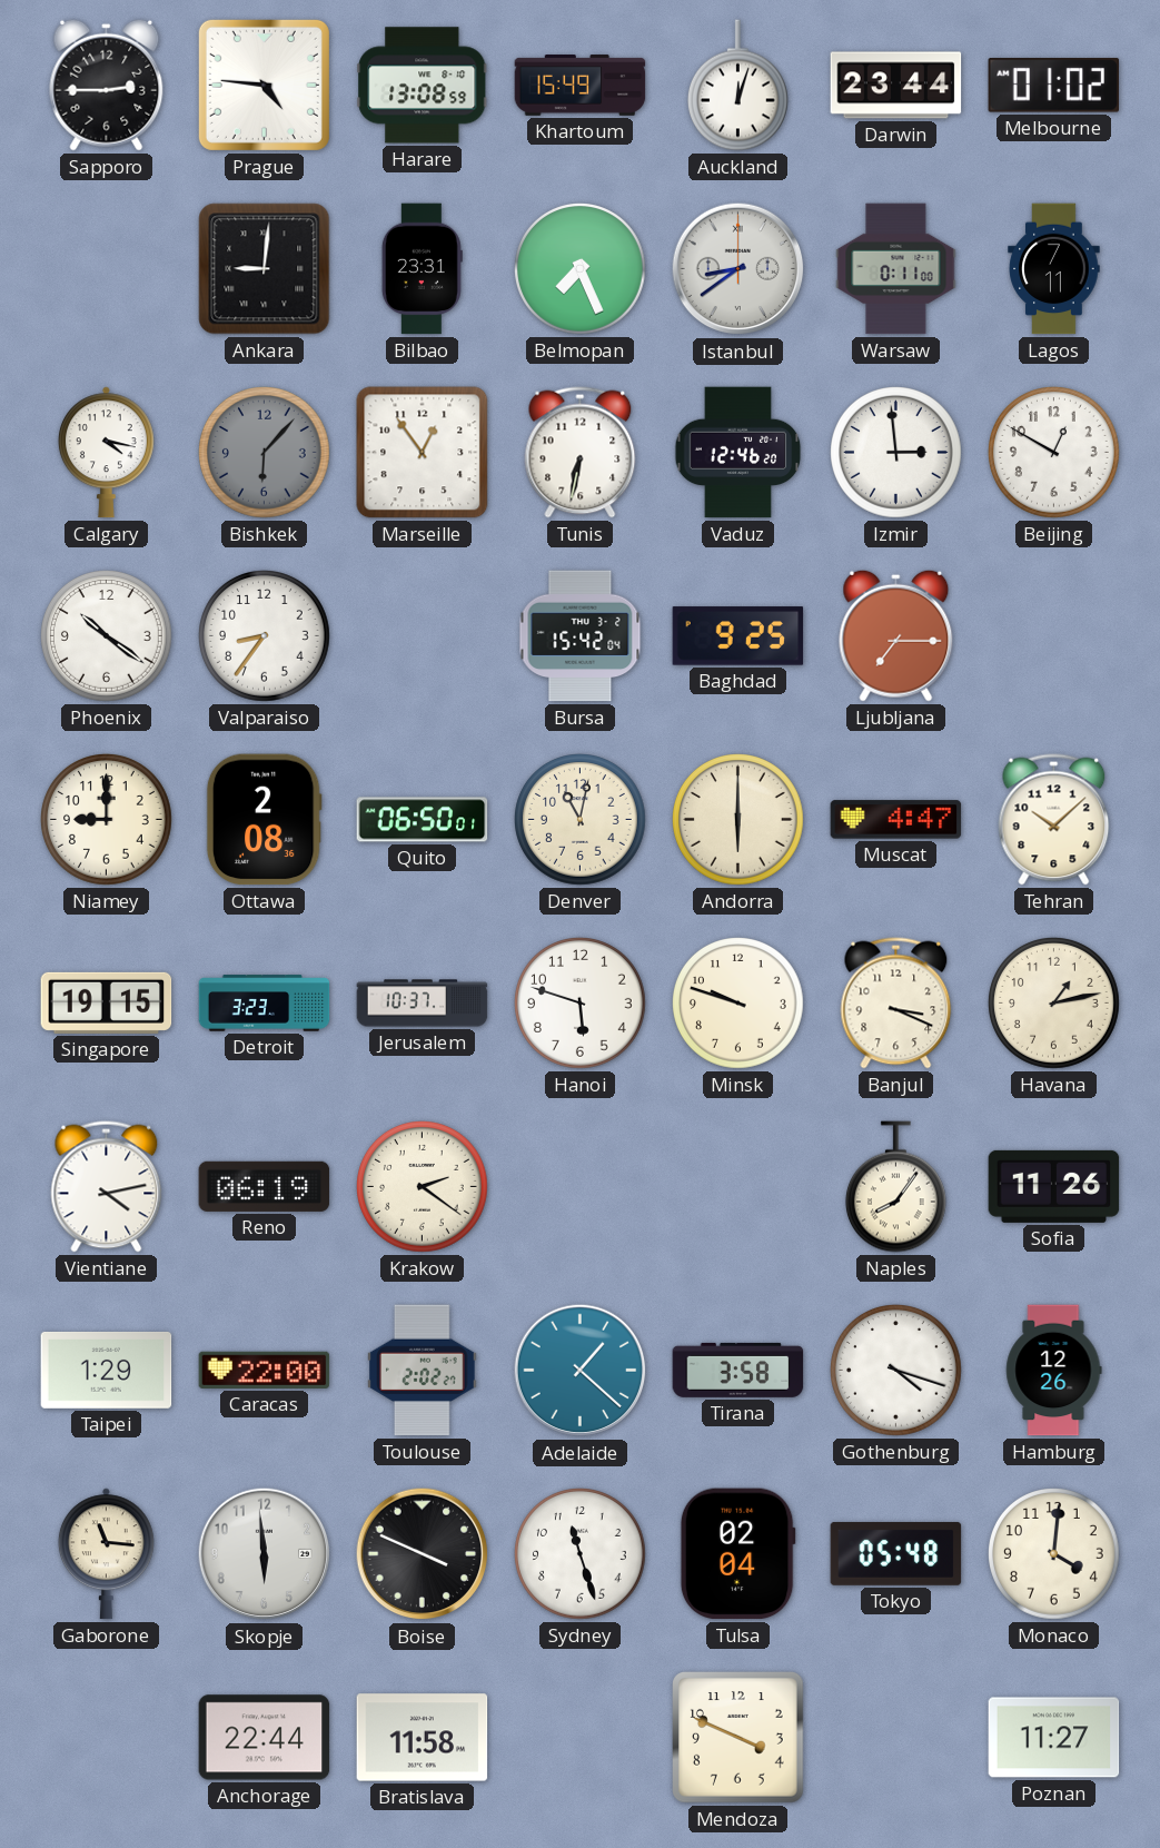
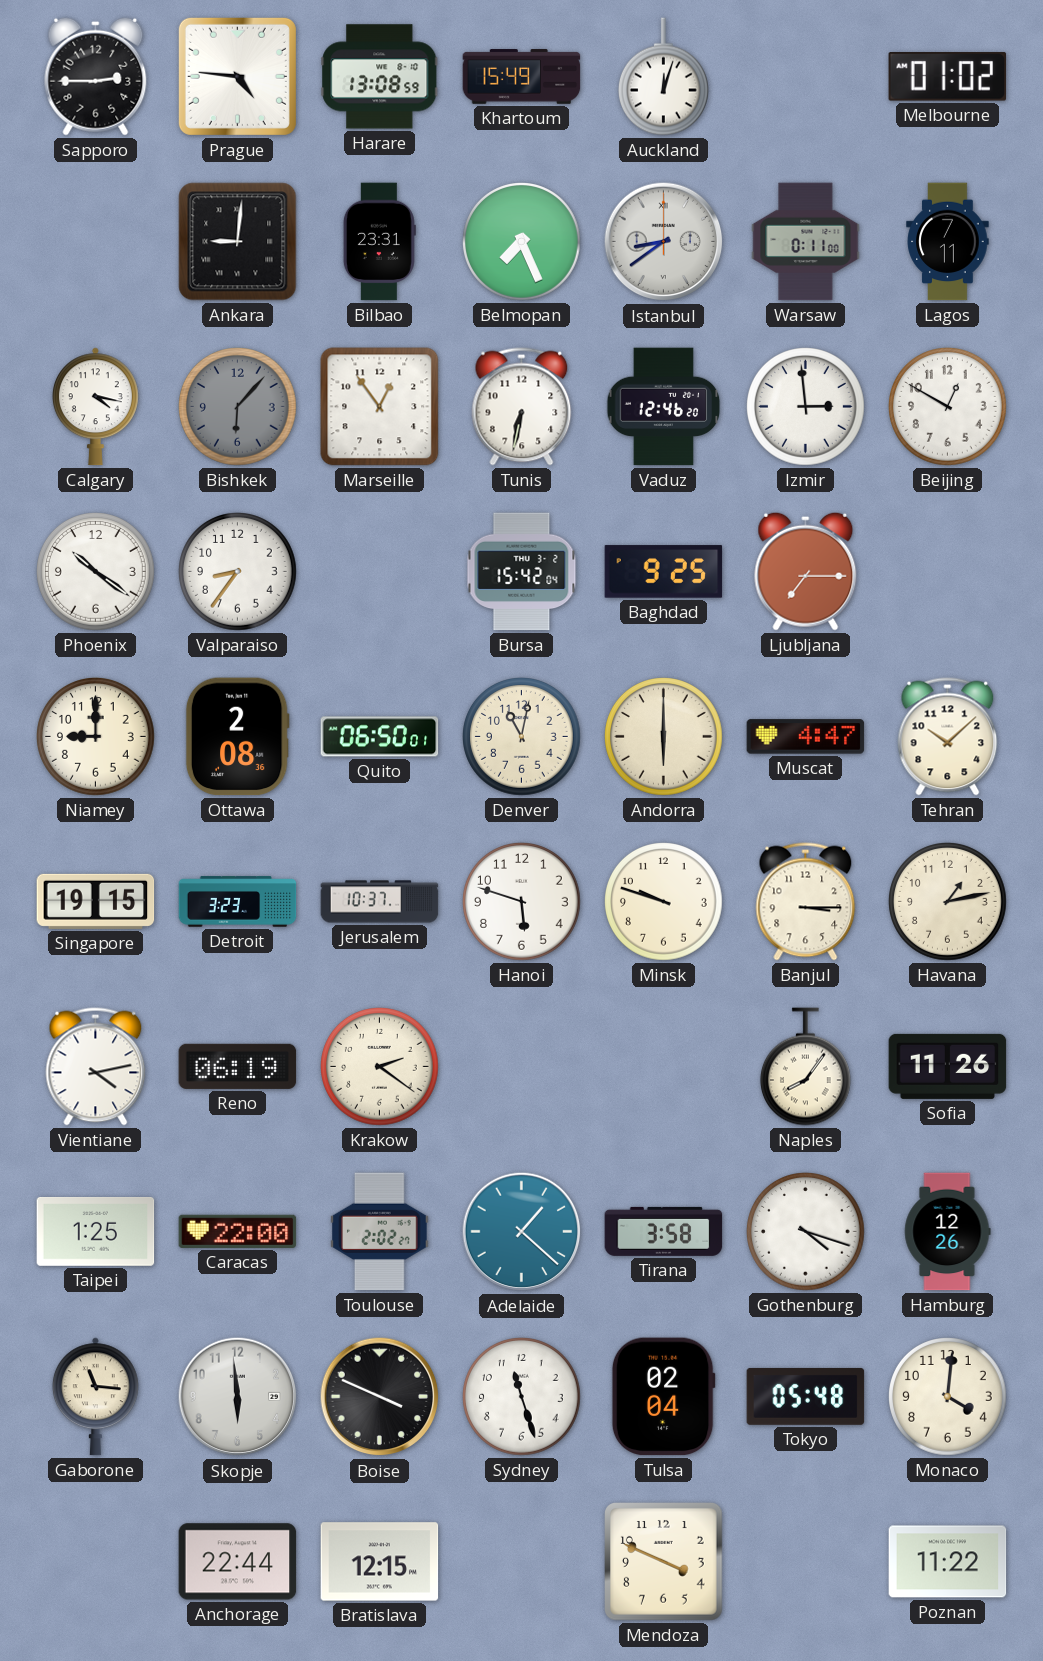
Darwin: 23:44 -> none
Banjul: 3:19 -> 3:15
Taipei: 1:29 -> 1:25
Bratislava: 11:58 -> 12:15
Poznan: 11:27 -> 11:22
